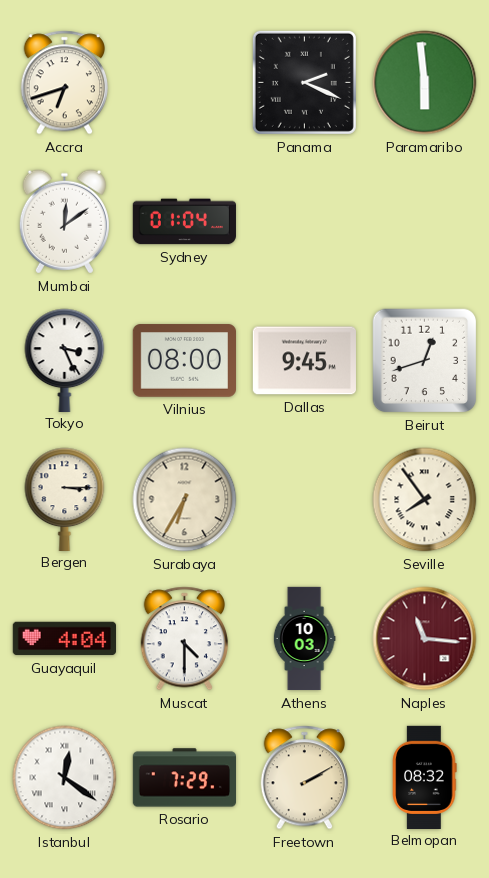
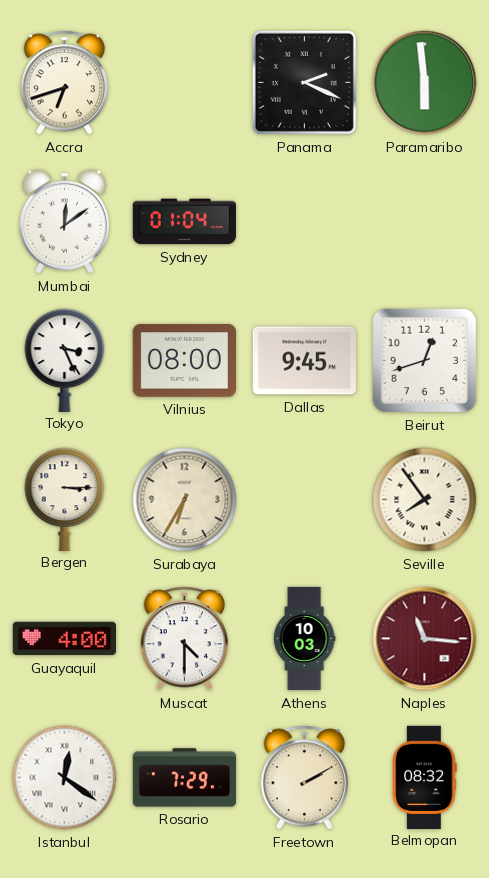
Guayaquil: 4:04 -> 4:00
